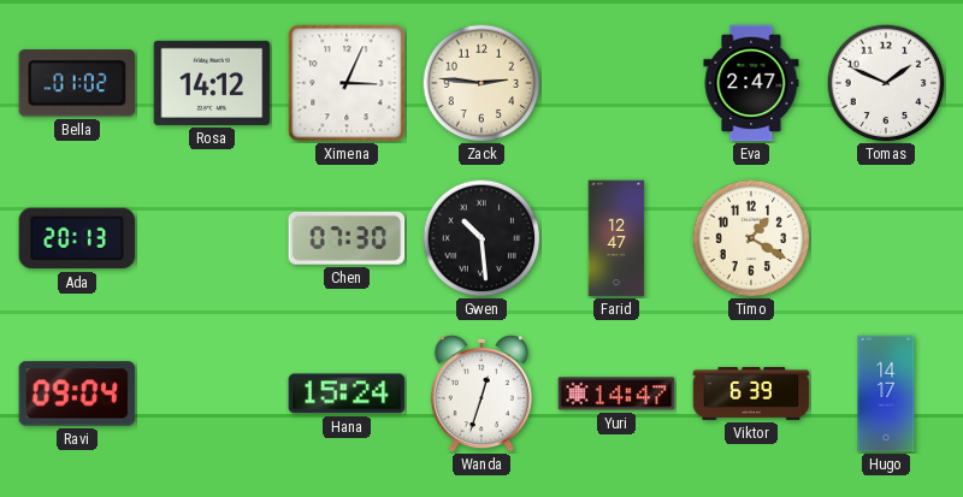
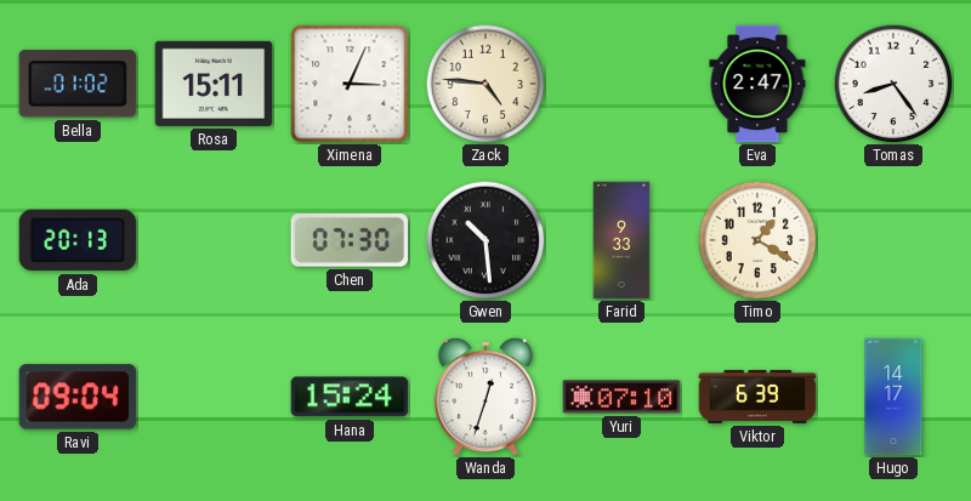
Rosa: 14:12 -> 15:11
Zack: 2:46 -> 4:46
Tomas: 1:49 -> 8:24
Farid: 12:47 -> 9:33
Yuri: 14:47 -> 07:10
